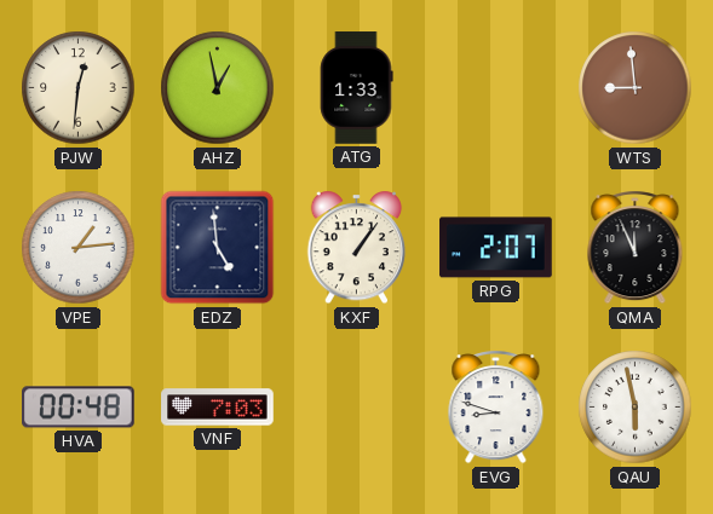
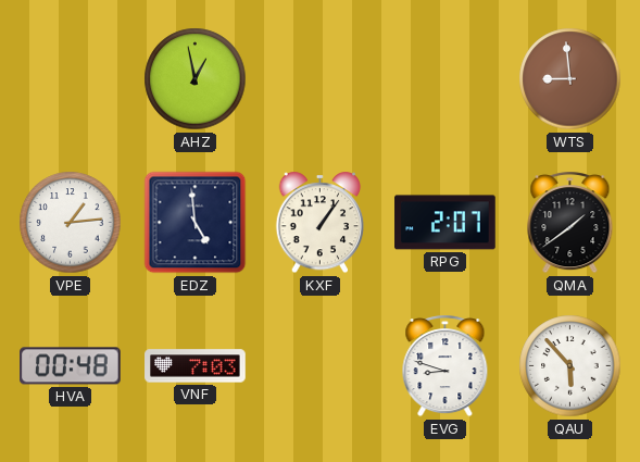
PJW: 12:31 -> none
ATG: 1:33 -> none
QMA: 11:56 -> 1:39
QAU: 5:58 -> 5:53
